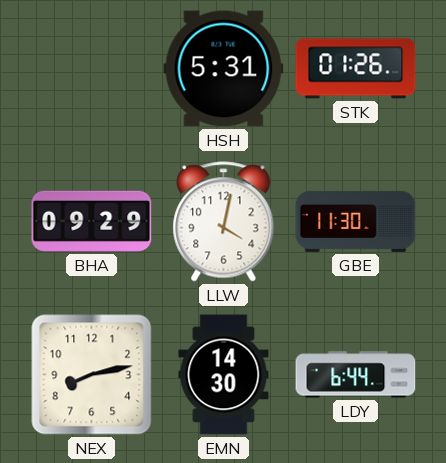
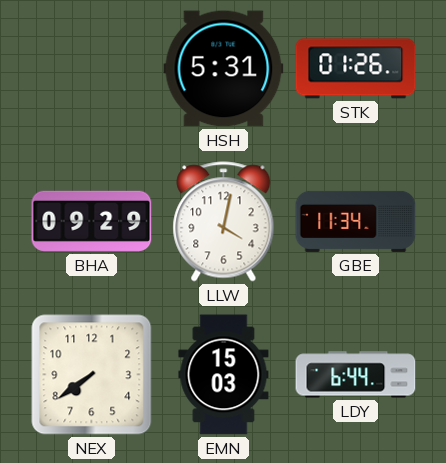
GBE: 11:30 -> 11:34
NEX: 8:13 -> 7:39
EMN: 14:30 -> 15:03
